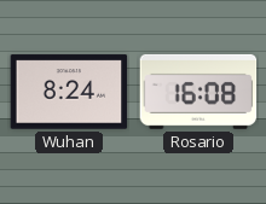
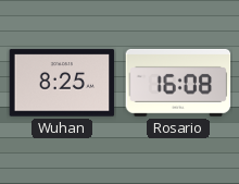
Wuhan: 8:24 -> 8:25
